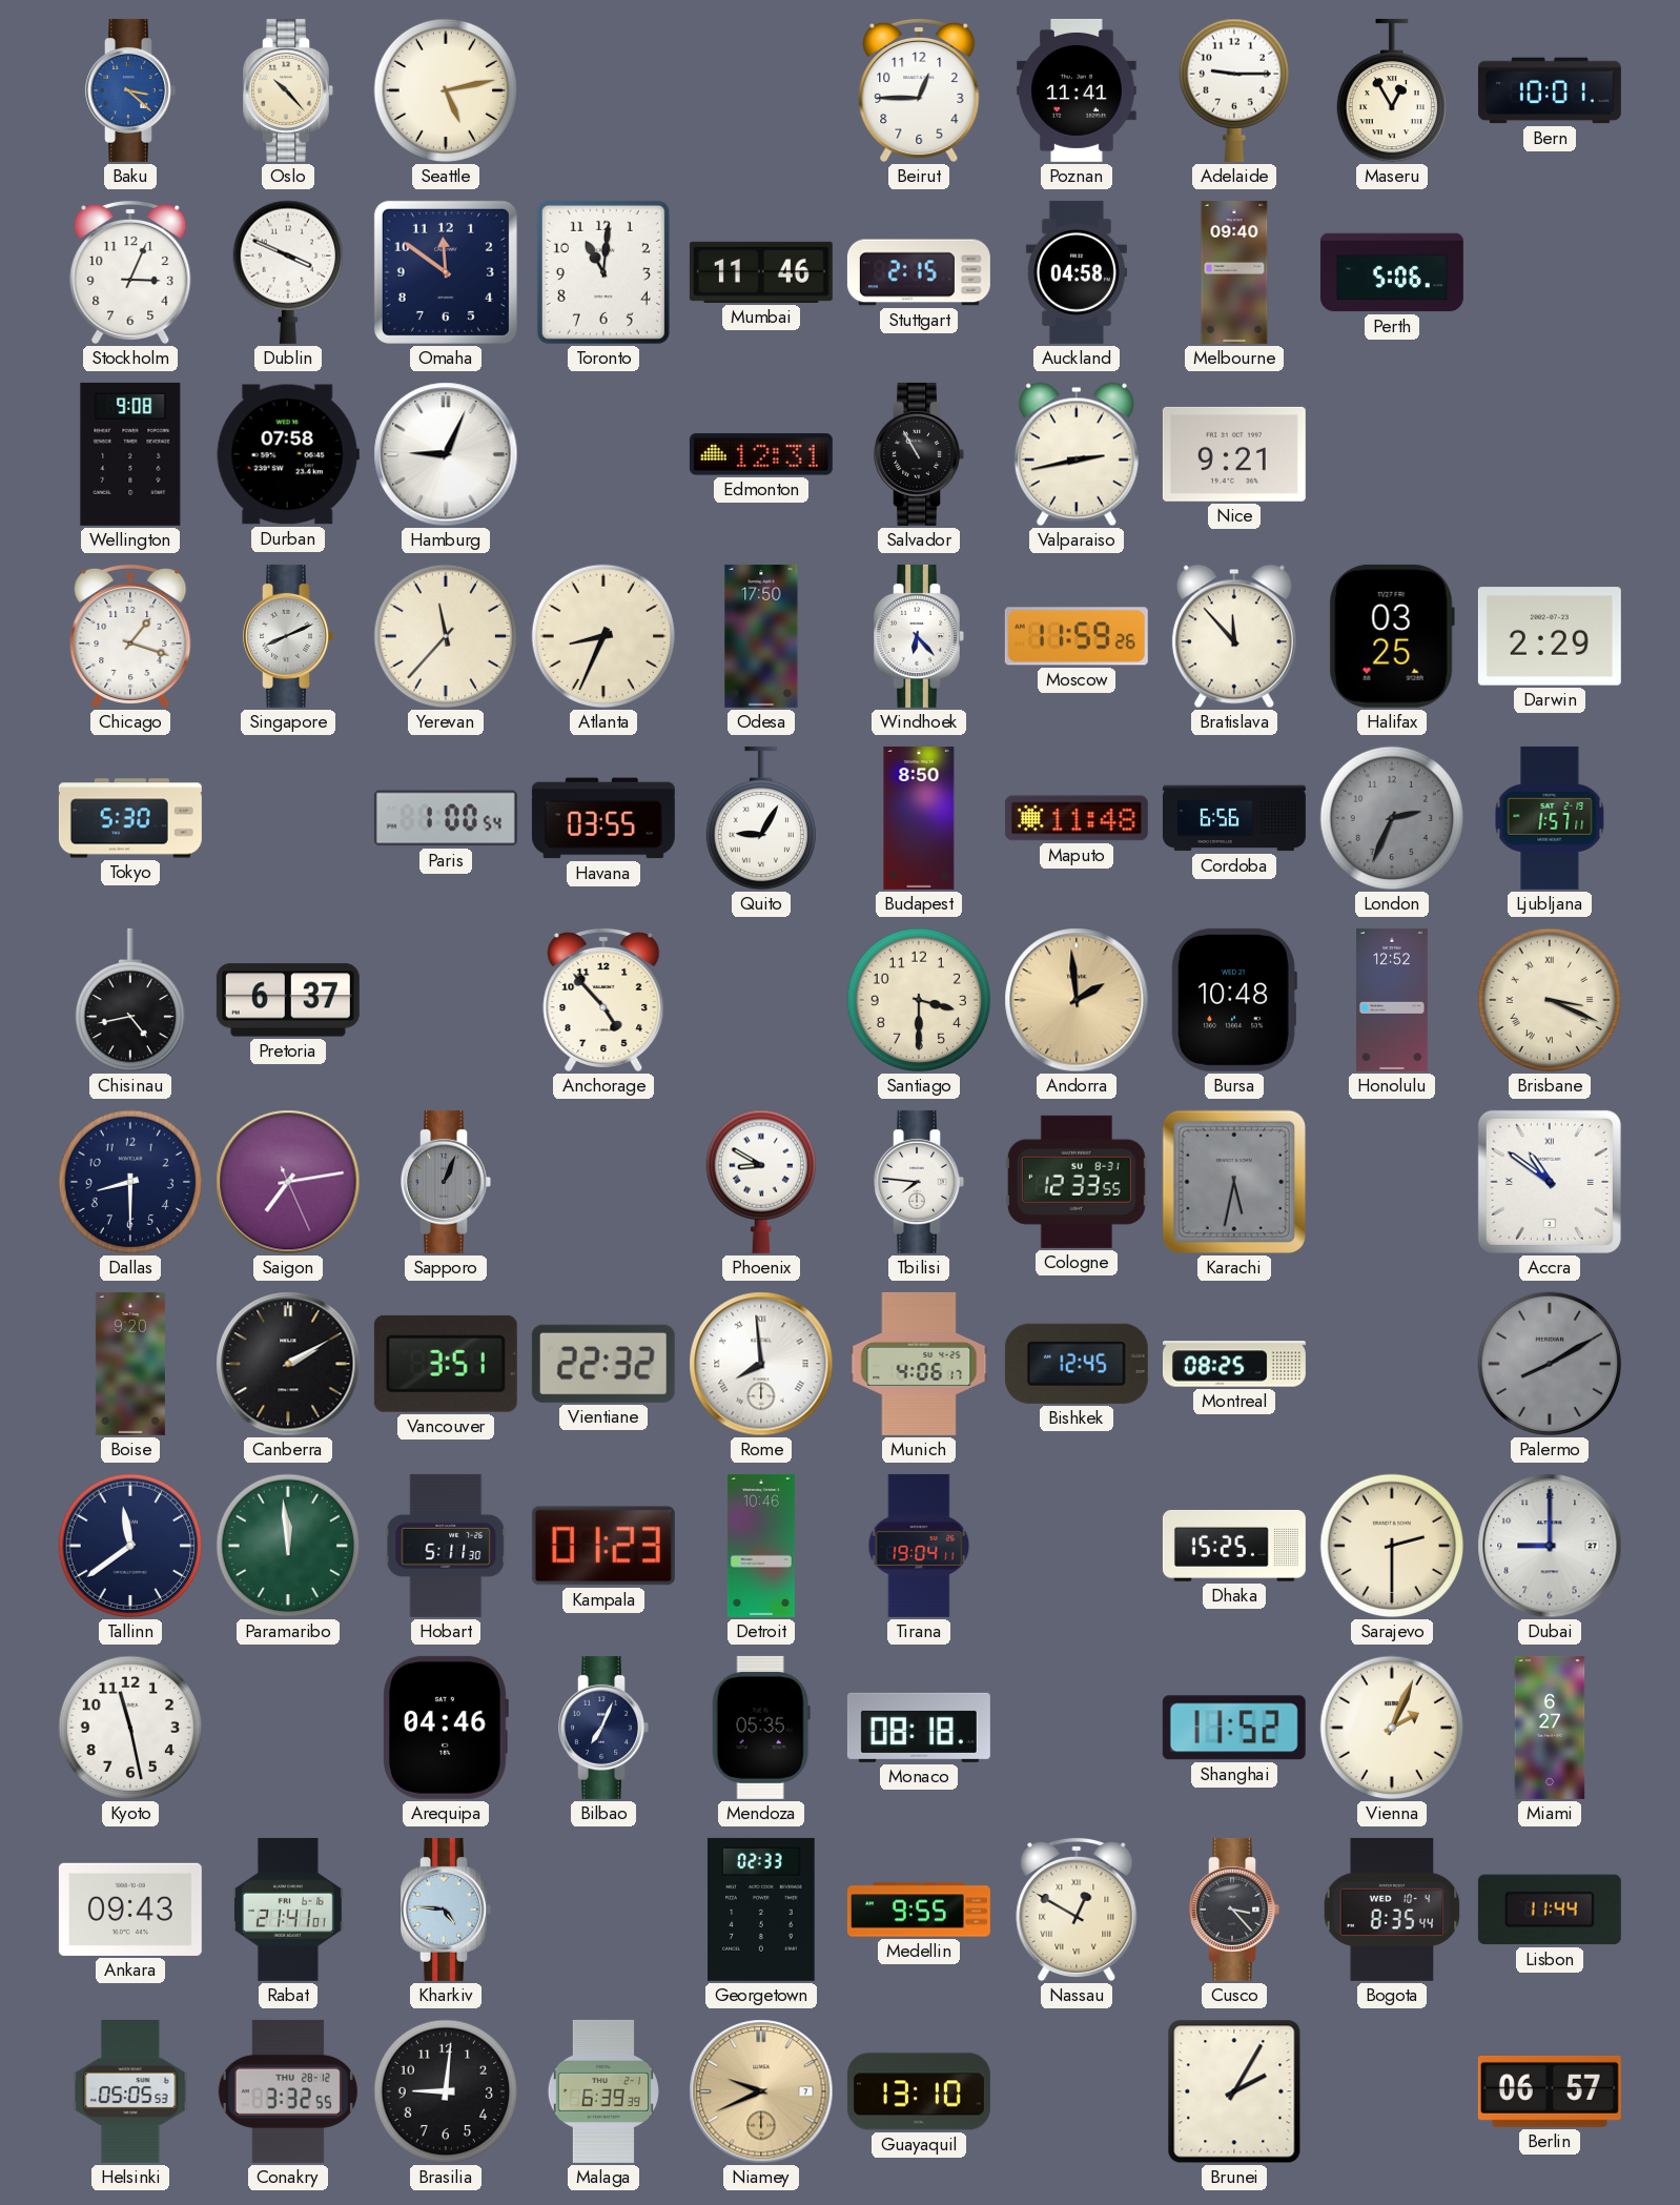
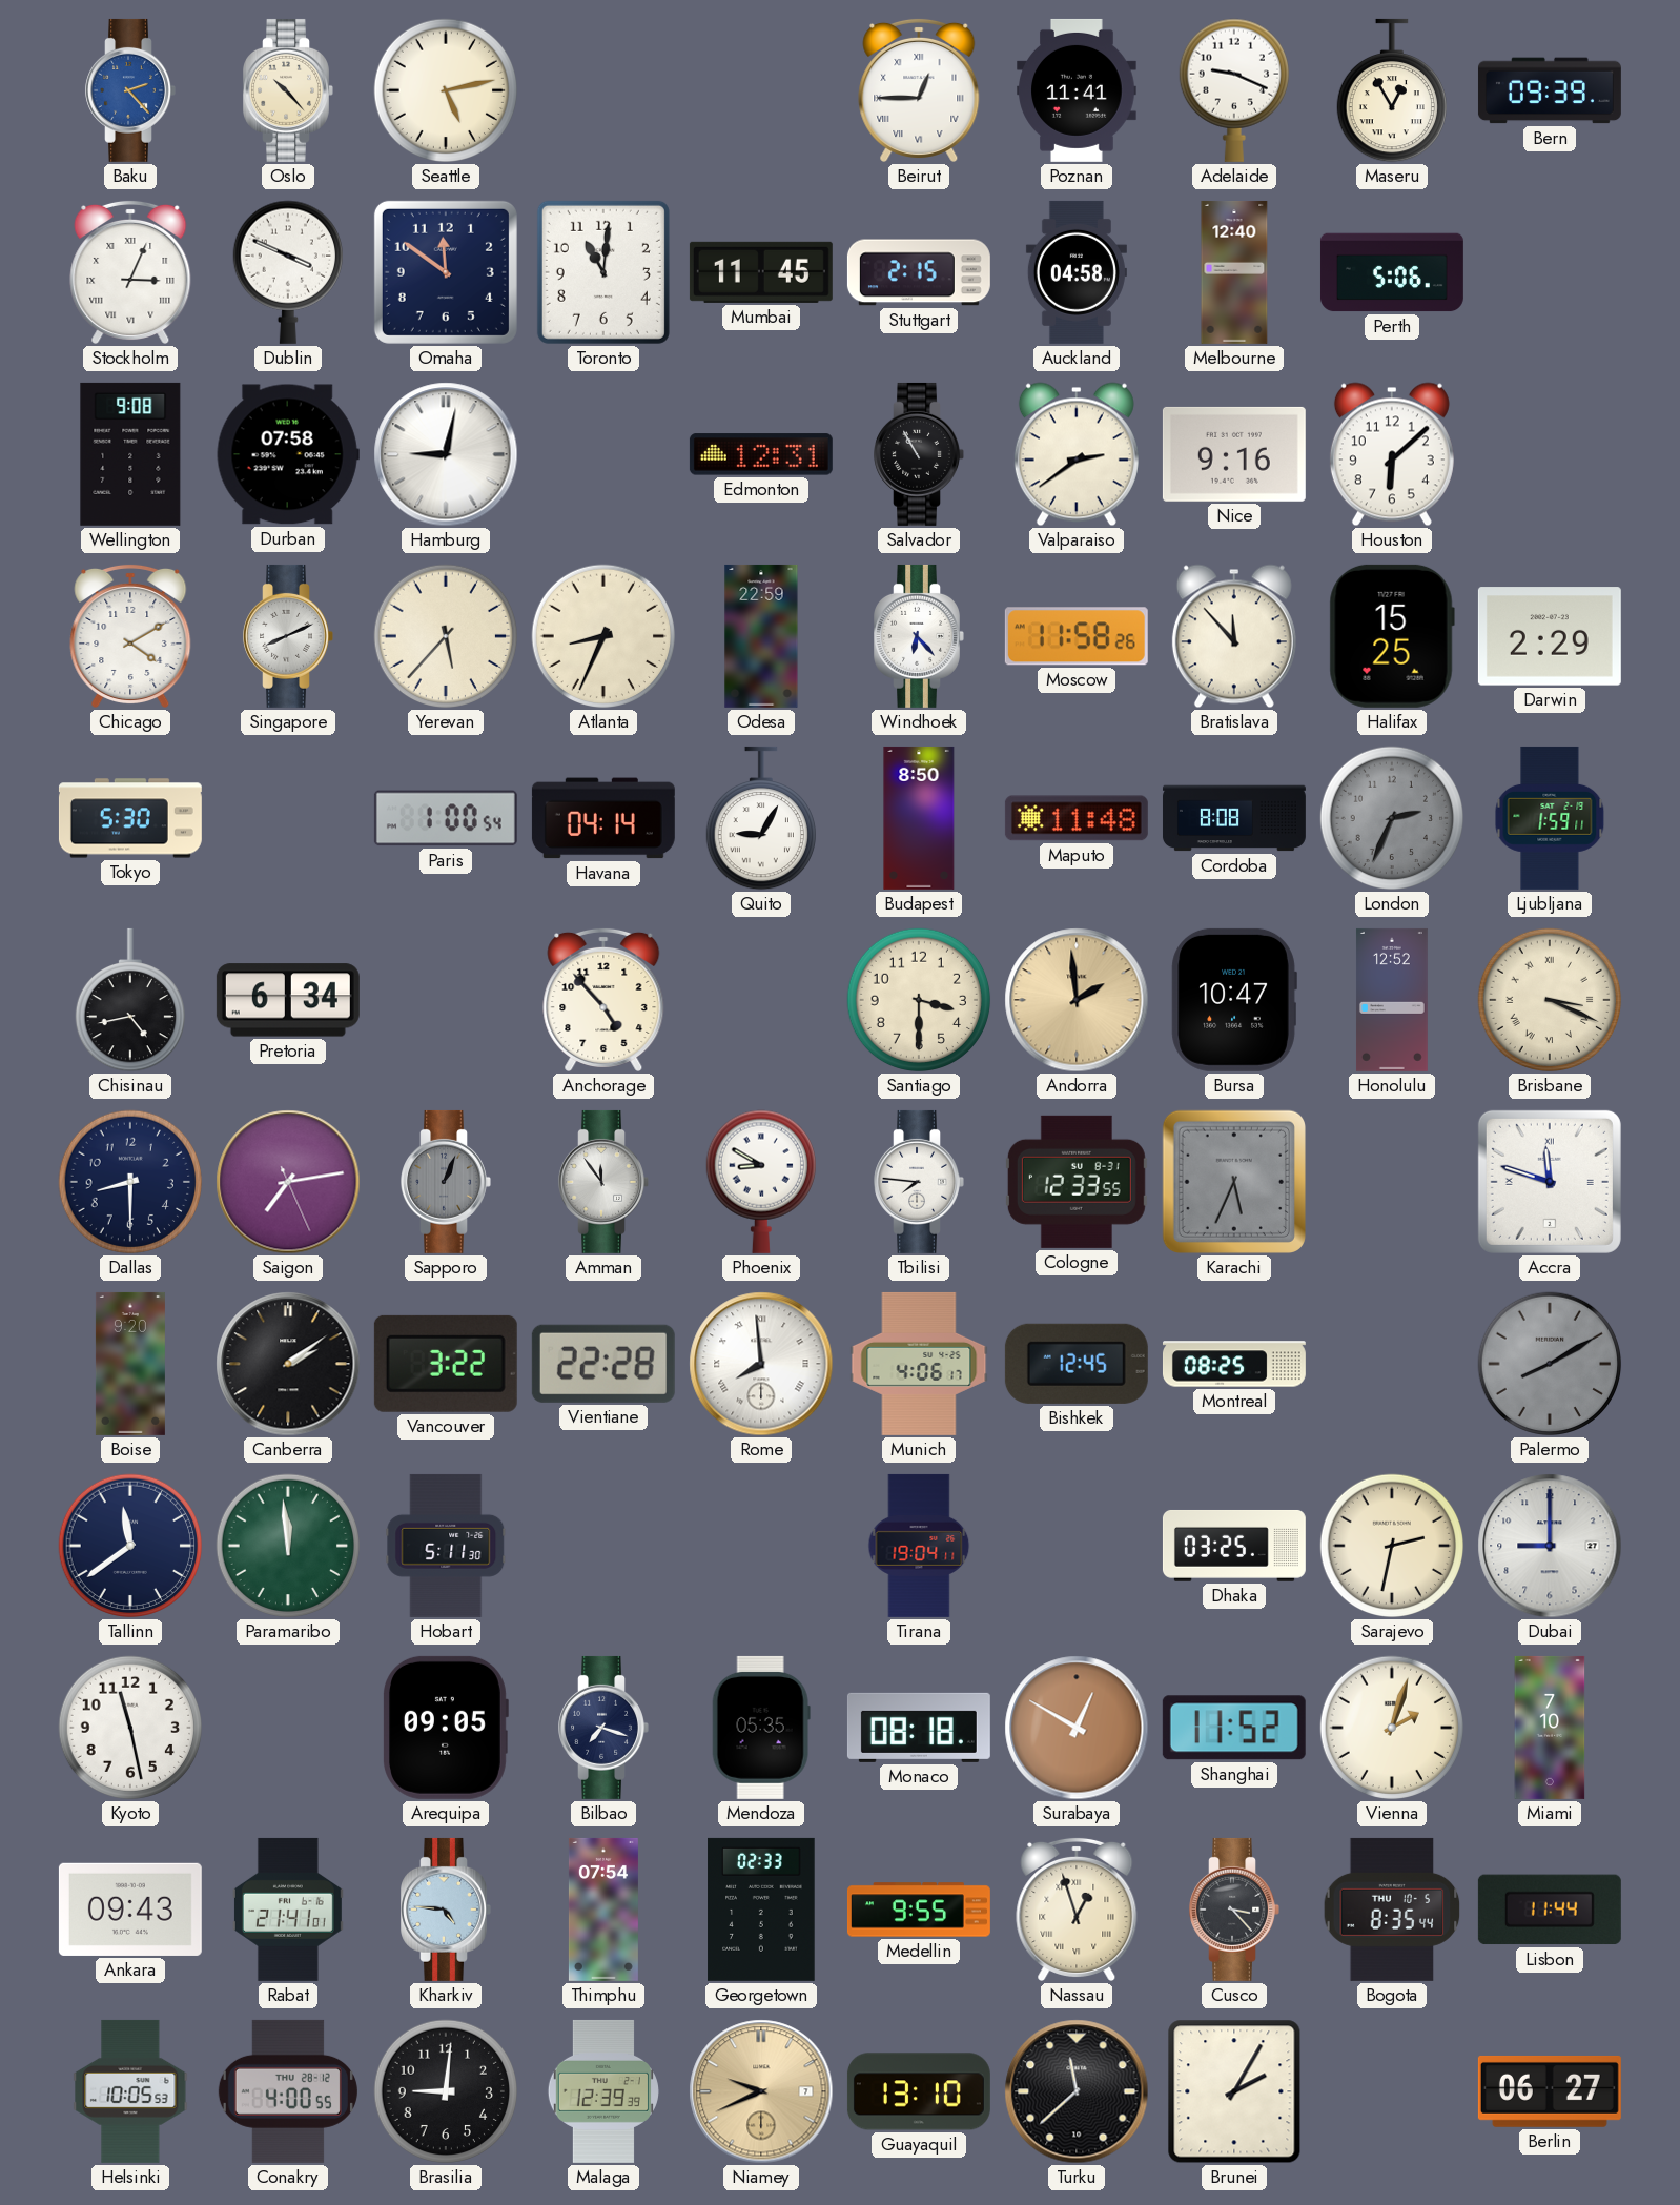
Baku: 3:22 -> 2:23
Beirut numerals: Arabic -> Roman
Adelaide: 9:15 -> 9:19
Bern: 10:01 -> 09:39
Stockholm numerals: Arabic -> Roman
Mumbai: 11:46 -> 11:45
Melbourne: 09:40 -> 12:40
Hamburg: 9:04 -> 9:02
Valparaiso: 2:43 -> 2:39
Nice: 9:21 -> 9:16
Houston: none -> 6:08
Chicago: 1:18 -> 4:10
Yerevan: 11:37 -> 5:37
Odesa: 17:50 -> 22:59
Moscow: 11:59 -> 11:58
Halifax: 03:25 -> 15:25
Havana: 03:55 -> 04:14
Cordoba: 6:56 -> 8:08
Ljubljana: 1:57 -> 1:59
Pretoria: 6:37 -> 6:34
Bursa: 10:48 -> 10:47
Amman: none -> 11:54
Karachi: 5:32 -> 5:34
Accra: 10:51 -> 11:48
Canberra: 2:10 -> 2:09
Vancouver: 3:51 -> 3:22
Vientiane: 22:32 -> 22:28
Kampala: 01:23 -> none
Detroit: 10:46 -> none
Dhaka: 15:25 -> 03:25
Sarajevo: 2:30 -> 2:32
Arequipa: 04:46 -> 09:05
Bilbao: 7:04 -> 7:18
Surabaya: none -> 12:50
Vienna: 2:04 -> 2:03
Miami: 6:27 -> 7:10
Thimphu: none -> 07:54
Nassau: 12:50 -> 12:57
Bogota date: WED 10-4 -> THU 10-5
Helsinki: 05:05 -> 10:05
Conakry: 3:32 -> 4:00
Malaga: 6:39 -> 12:39
Turku: none -> 11:38
Berlin: 06:57 -> 06:27
